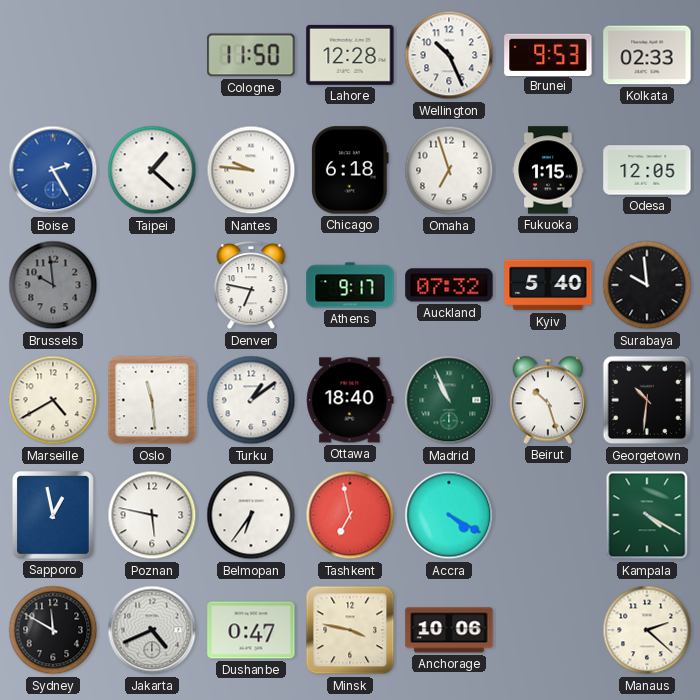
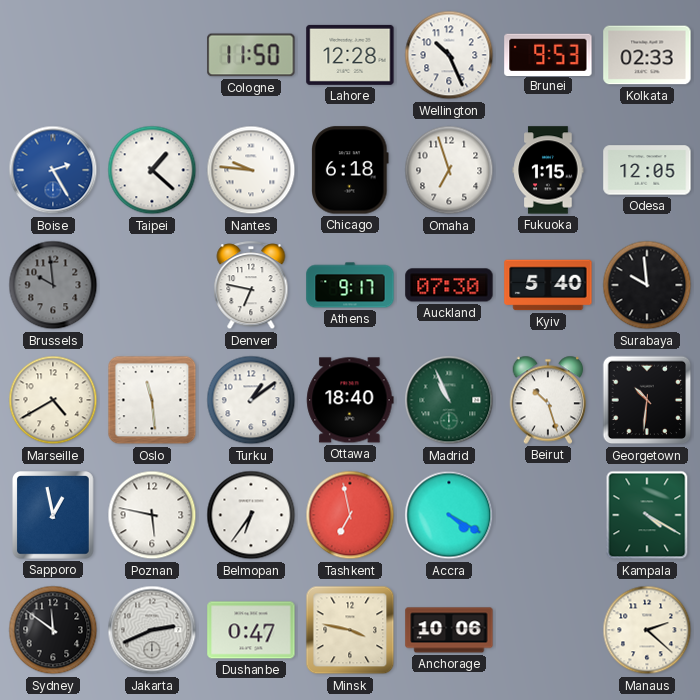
Auckland: 07:32 -> 07:30
Sydney: 11:50 -> 11:51
Jakarta: 4:41 -> 2:41
